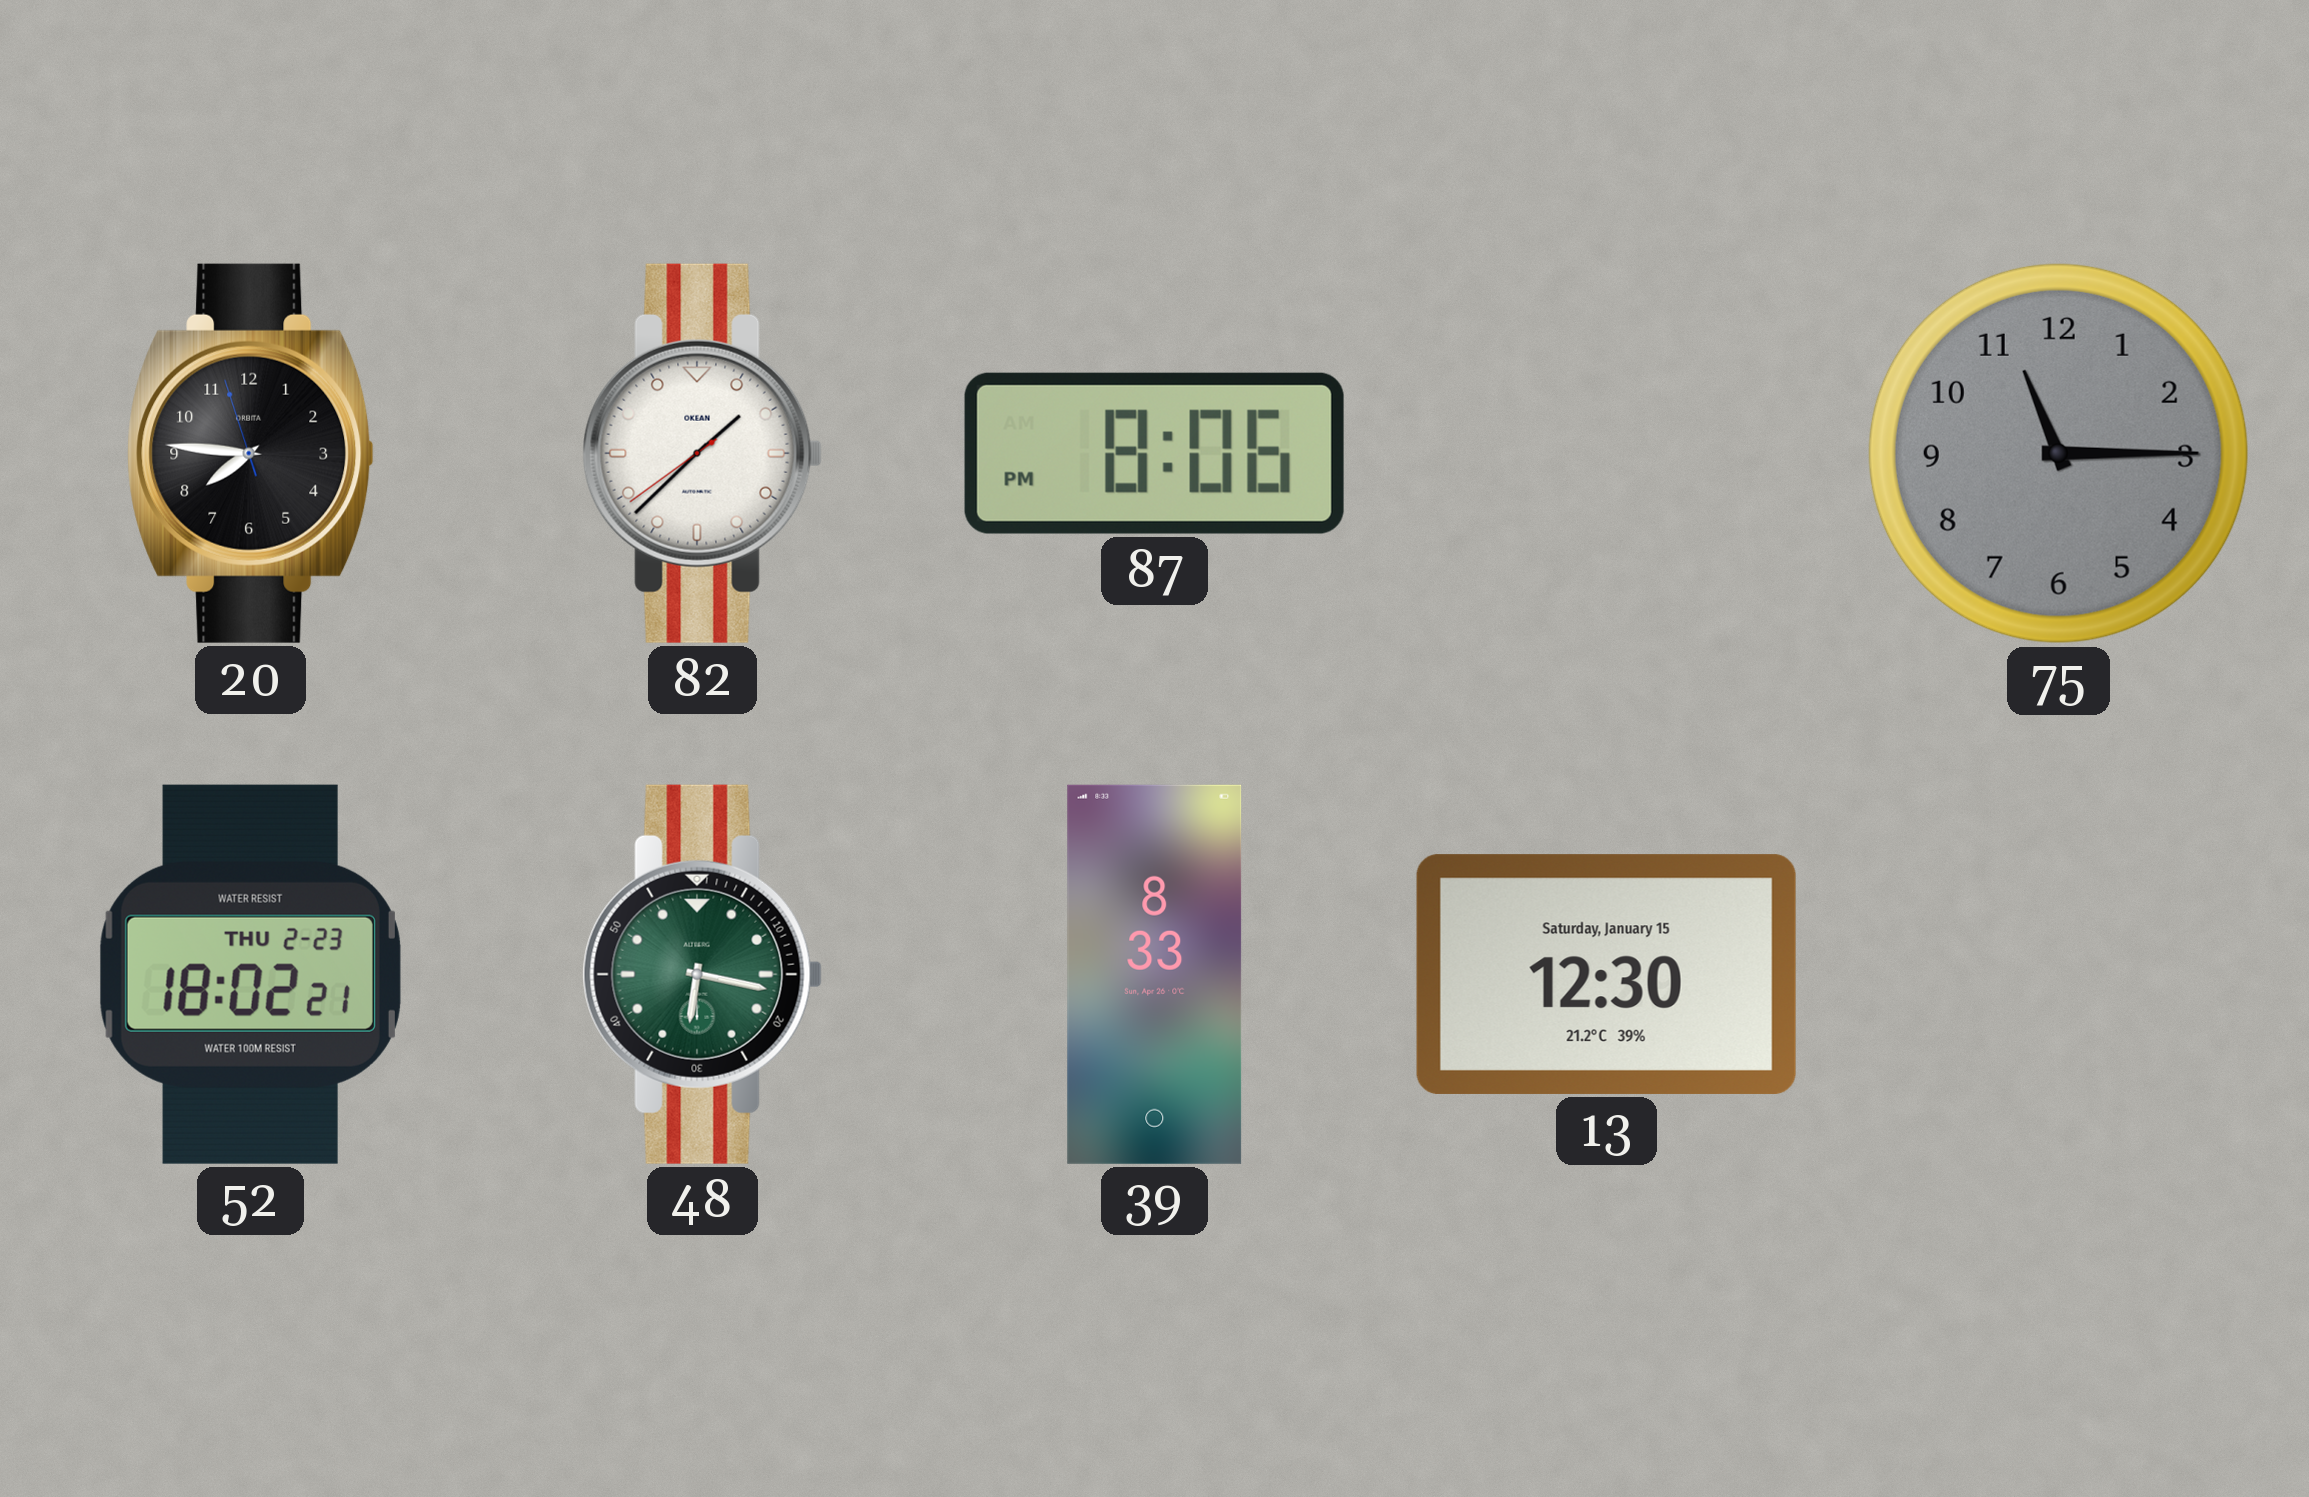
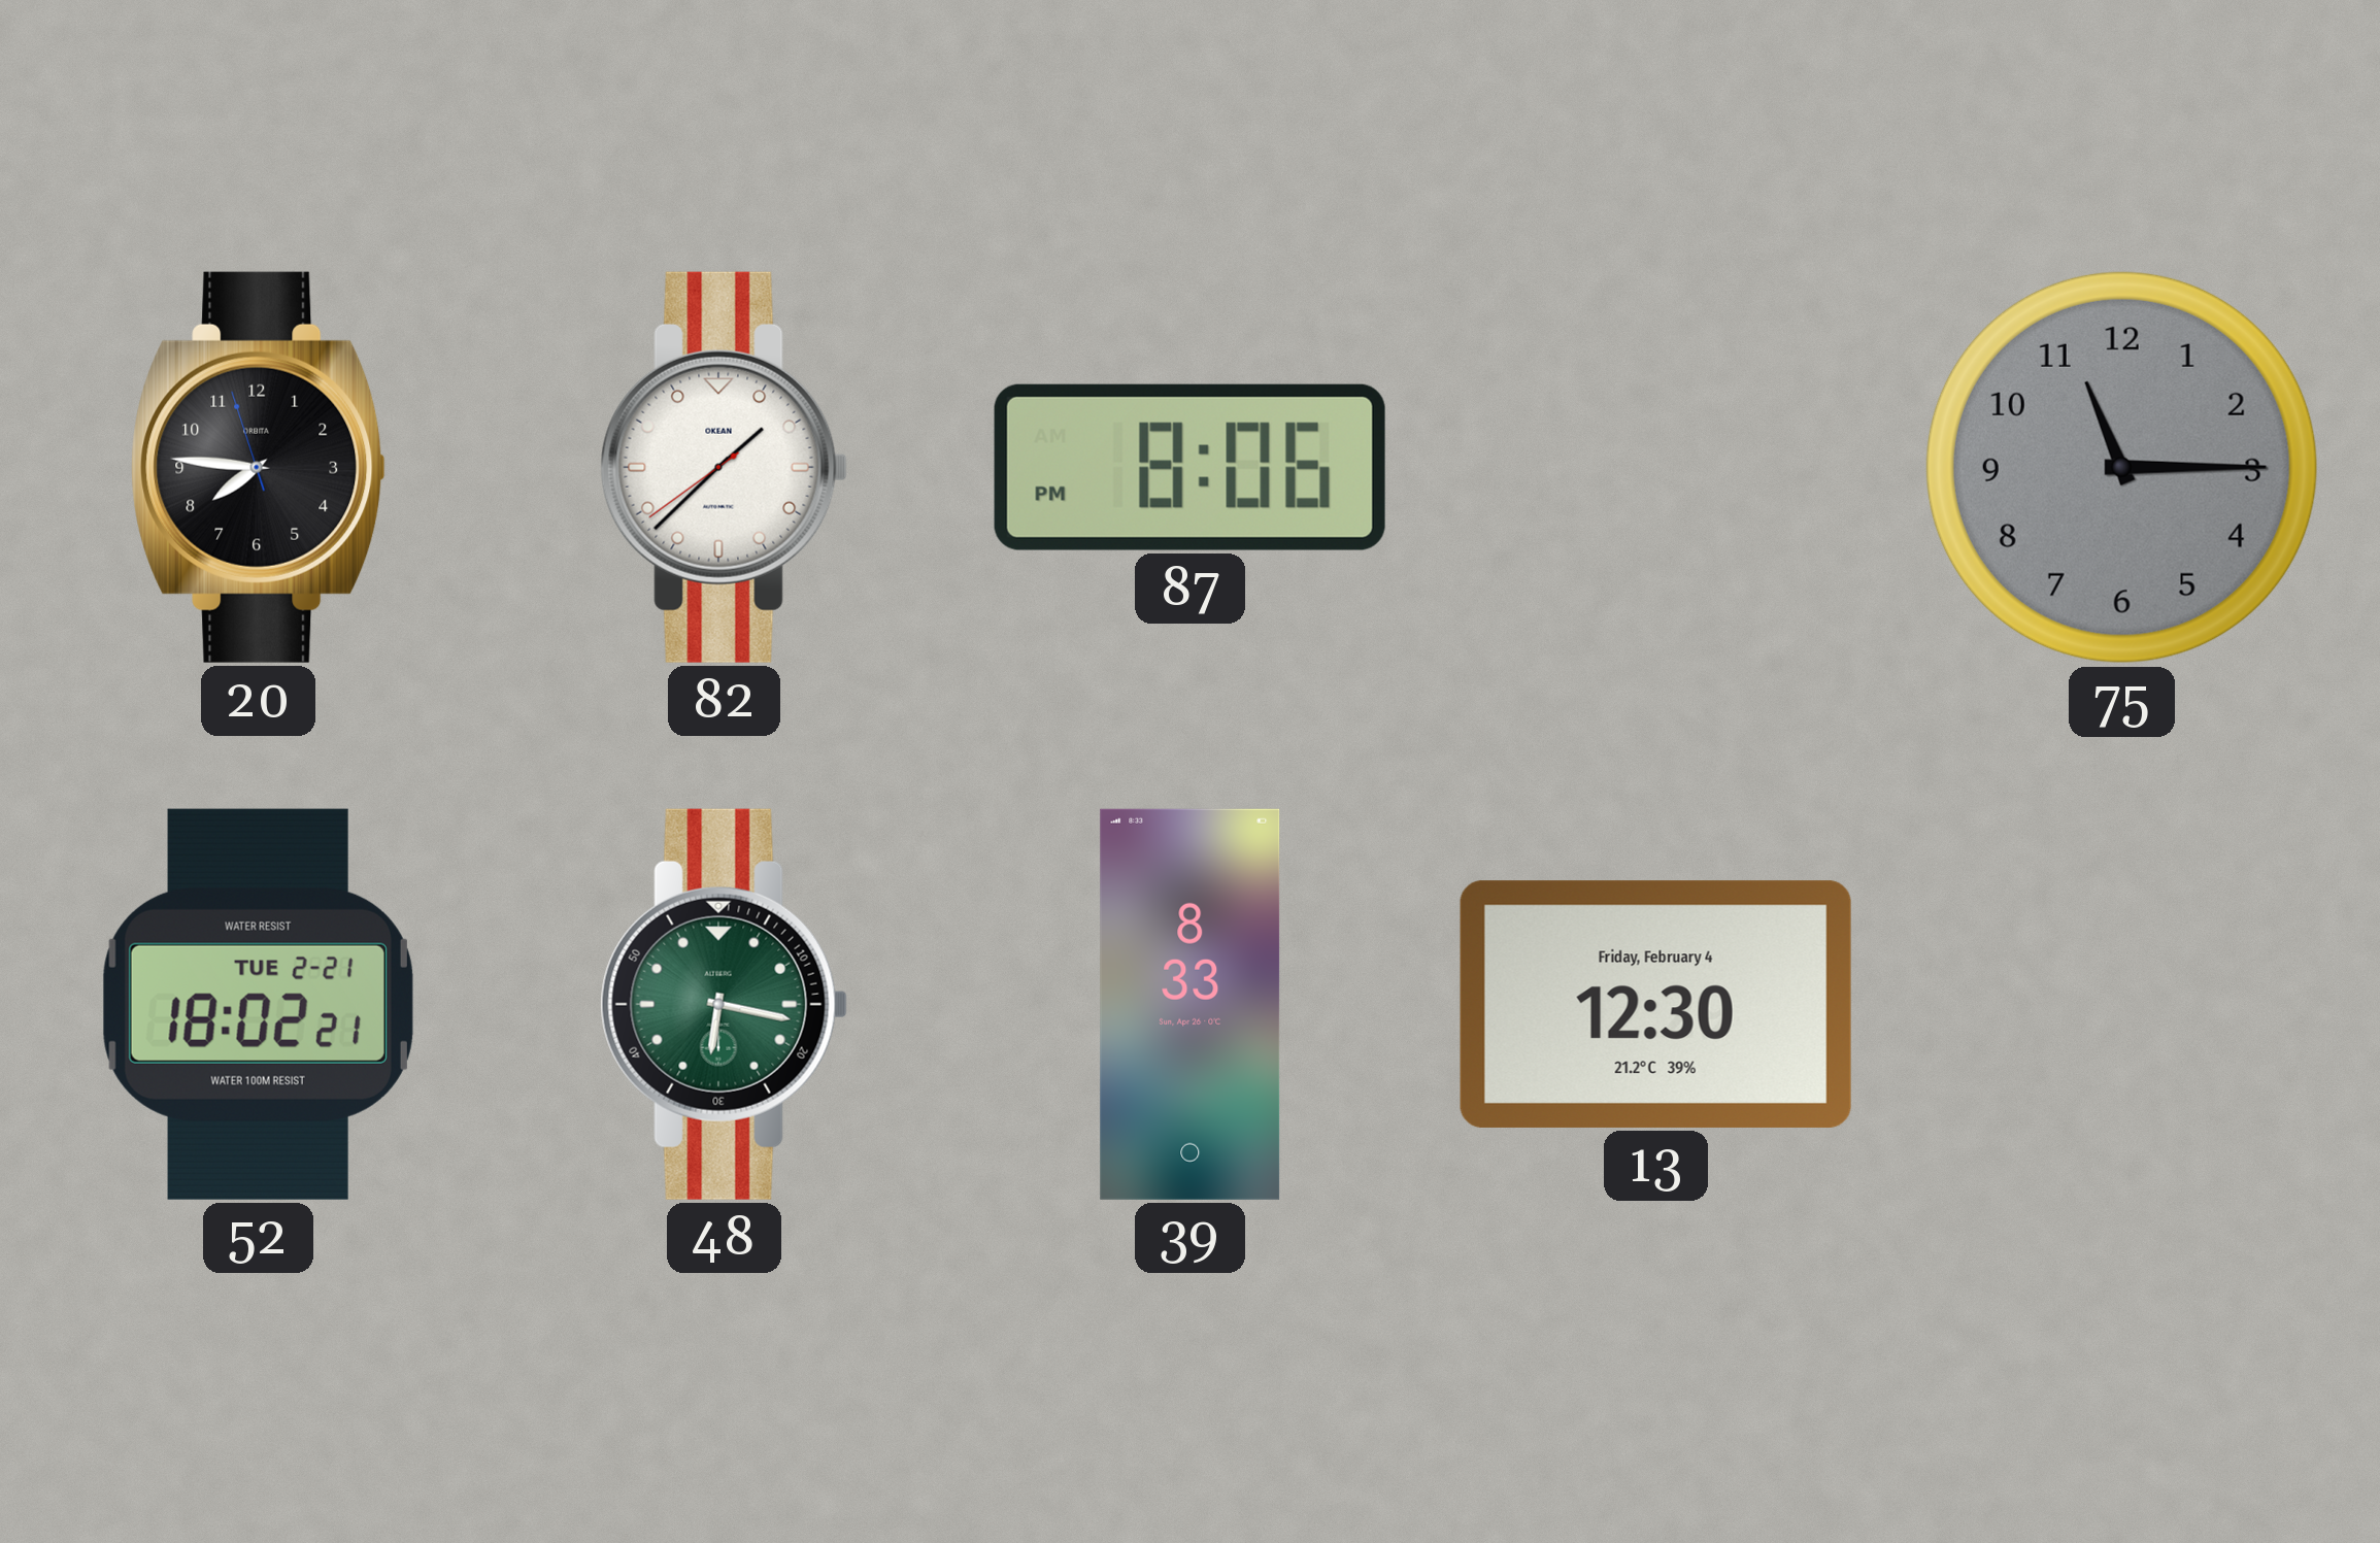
52 date: THU 2-23 -> TUE 2-21
13 date: Saturday, January 15 -> Friday, February 4
